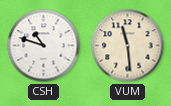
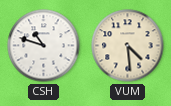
VUM: 11:29 -> 4:29
